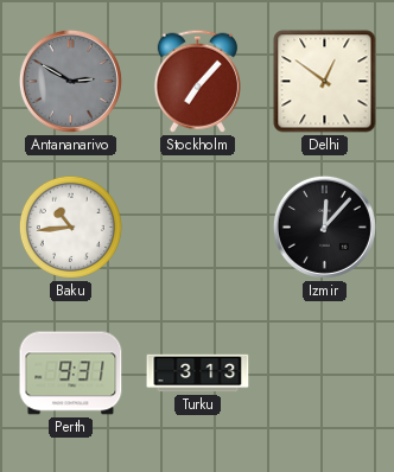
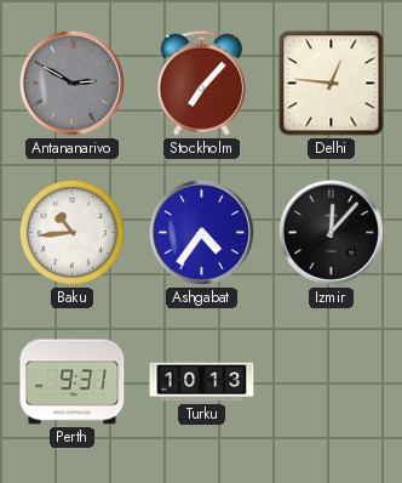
Delhi: 12:51 -> 12:46
Ashgabat: none -> 4:36
Turku: 3:13 -> 10:13
